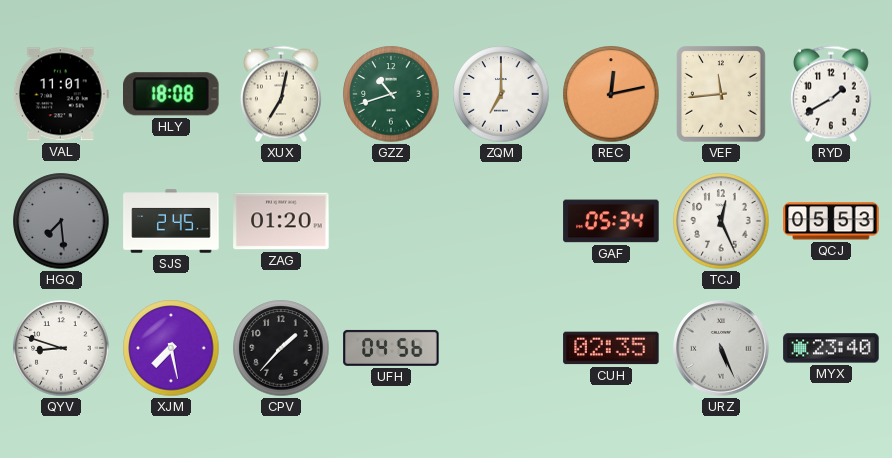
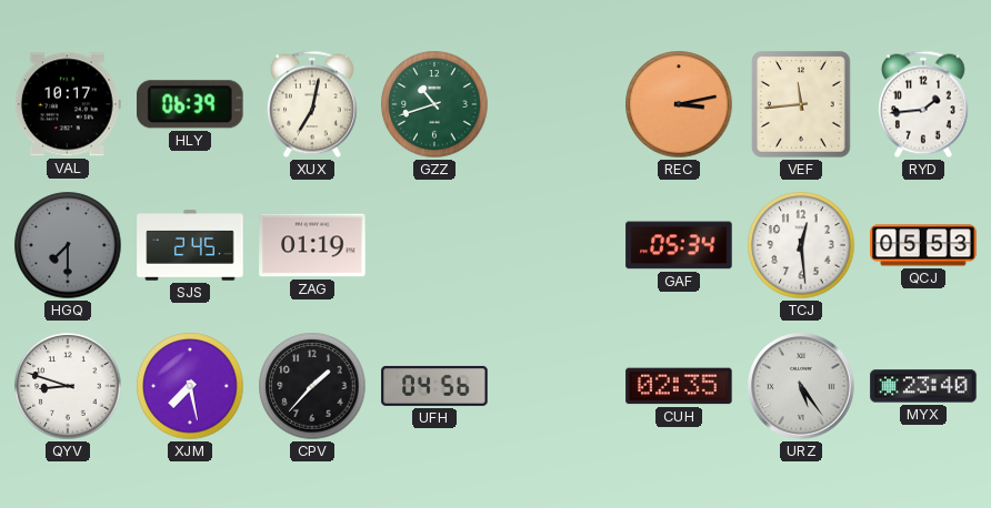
VAL: 11:01 -> 10:17
HLY: 18:08 -> 06:39
ZQM: 7:00 -> none
REC: 12:13 -> 3:13
RYD: 1:40 -> 1:44
HGQ: 7:29 -> 7:30
ZAG: 01:20 -> 01:19
TCJ: 12:26 -> 12:29
URZ: 5:26 -> 5:24
